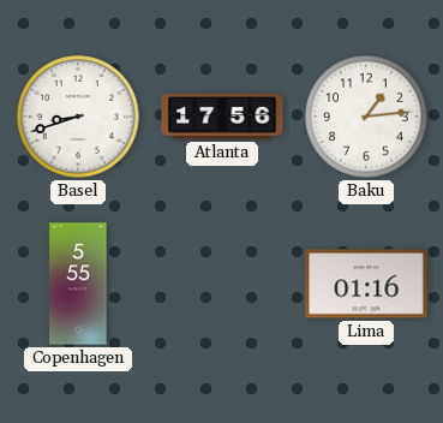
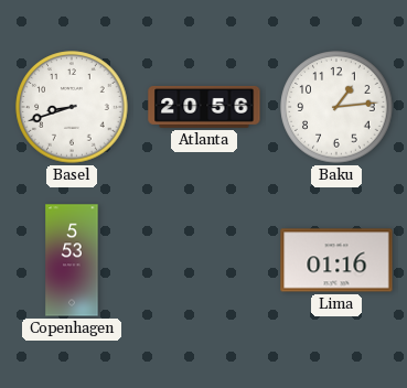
Atlanta: 17:56 -> 20:56
Copenhagen: 5:55 -> 5:53
